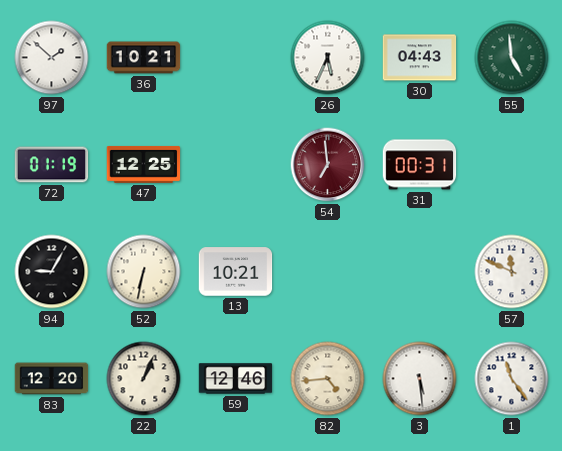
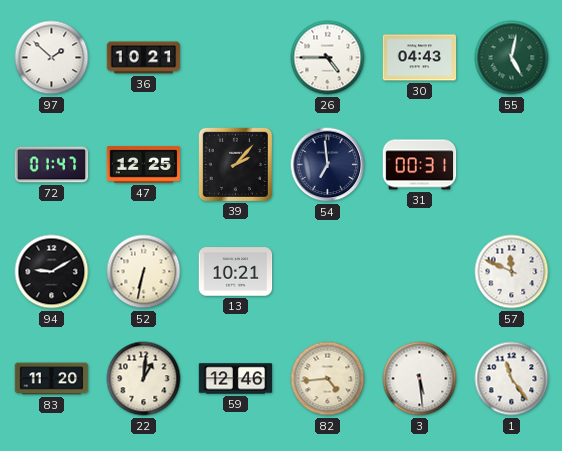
26: 5:34 -> 4:45
55: 4:59 -> 5:02
72: 01:19 -> 01:47
39: none -> 2:07
54 dial: burgundy -> navy
94: 9:05 -> 9:10
83: 12:20 -> 11:20
22: 1:04 -> 1:01
